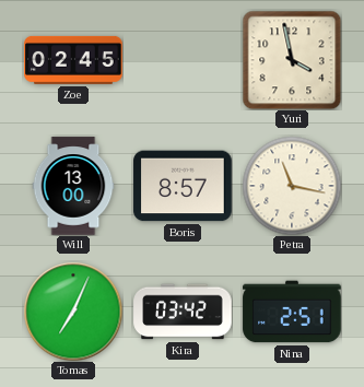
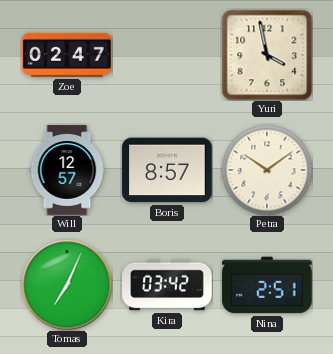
Zoe: 02:45 -> 02:47
Will: 13:00 -> 12:57
Petra: 11:17 -> 10:09
